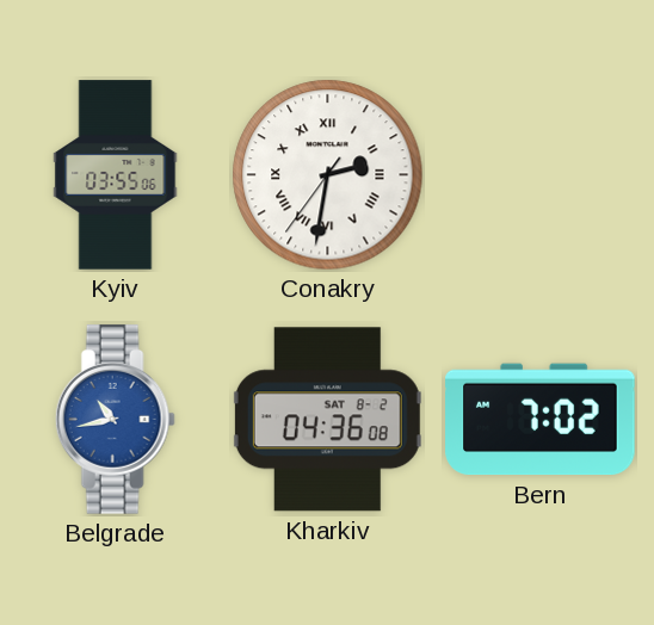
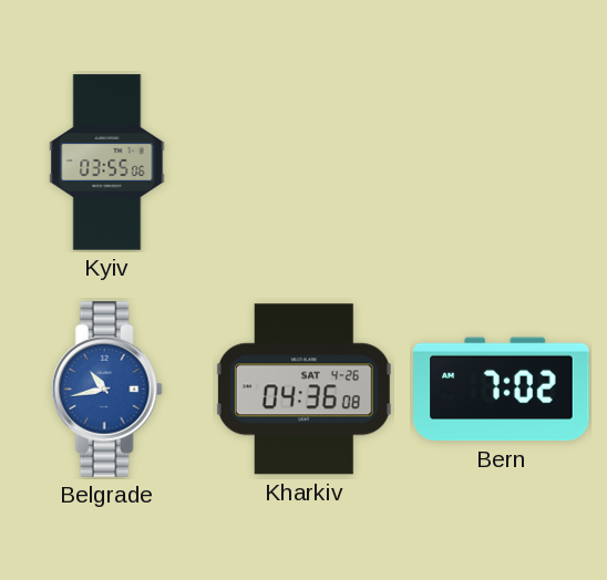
Conakry: 2:31 -> none
Kharkiv date: SAT 8-2 -> SAT 4-26
